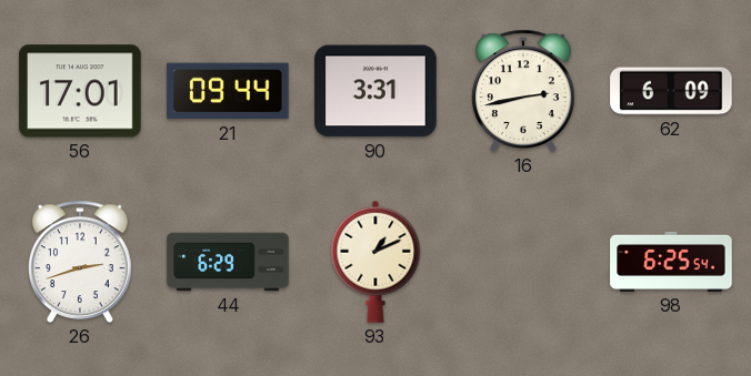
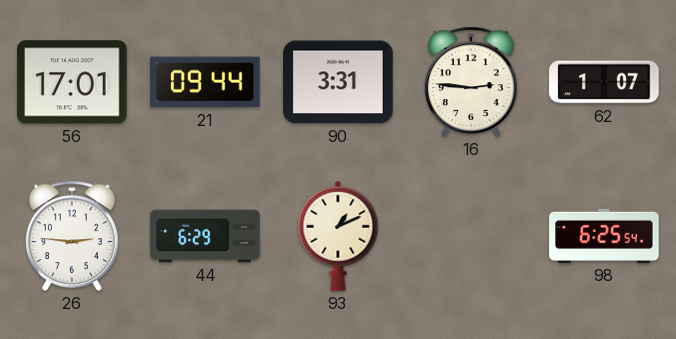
16: 2:43 -> 2:46
62: 6:09 -> 1:07
26: 2:42 -> 2:46
